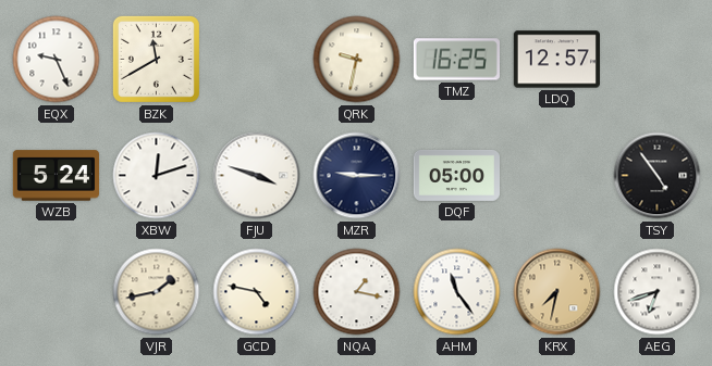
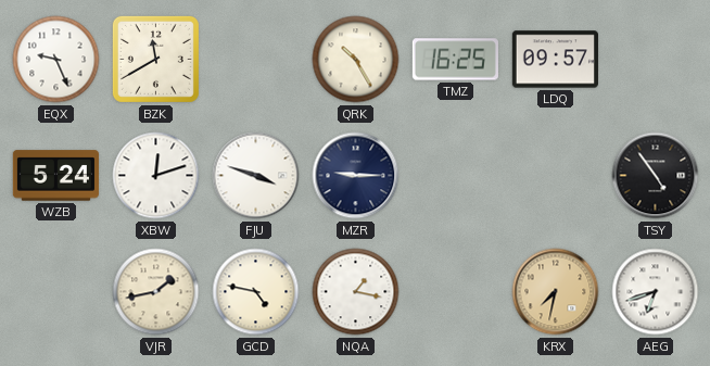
QRK: 9:32 -> 10:25
LDQ: 12:57 -> 09:57
DQF: 05:00 -> none
AHM: 11:24 -> none
